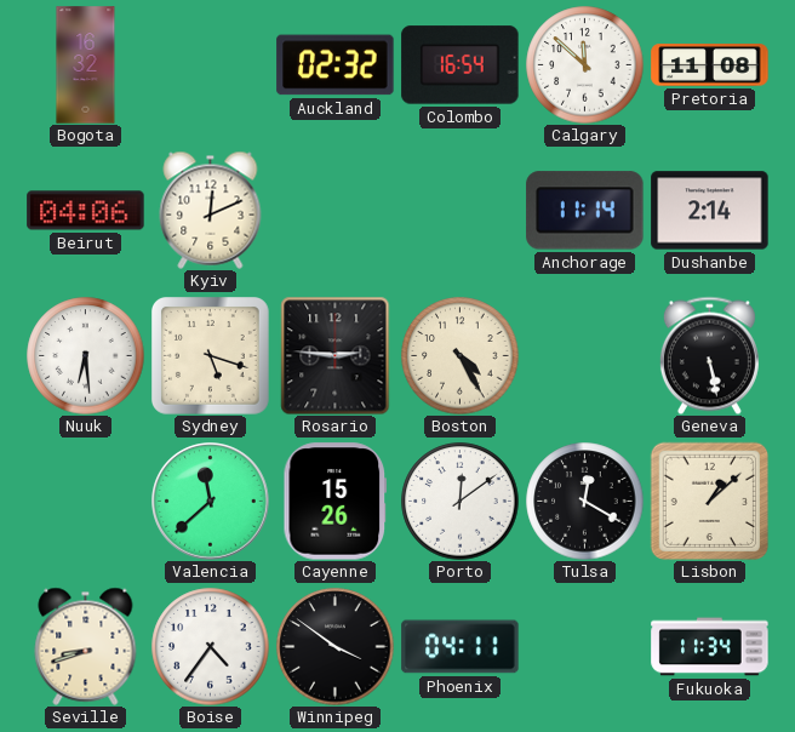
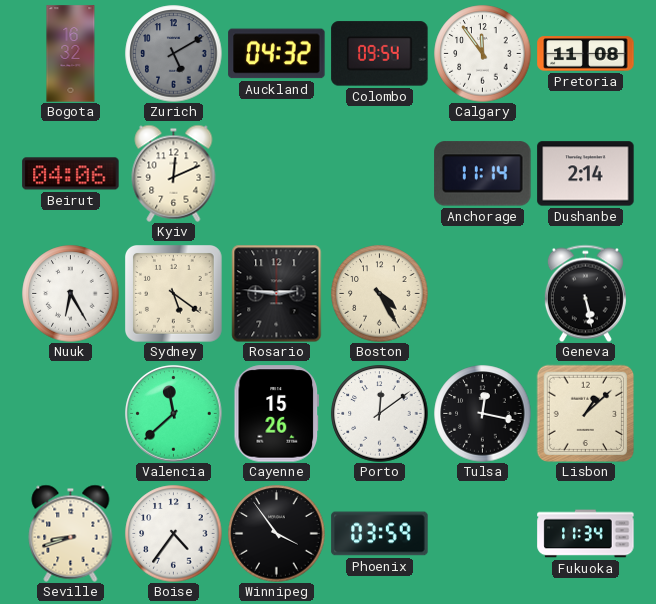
Zurich: none -> 5:10
Auckland: 02:32 -> 04:32
Colombo: 16:54 -> 09:54
Calgary: 11:52 -> 11:54
Nuuk: 6:29 -> 6:25
Sydney: 5:18 -> 5:21
Tulsa: 12:20 -> 12:17
Winnipeg: 3:51 -> 3:54
Phoenix: 04:11 -> 03:59
